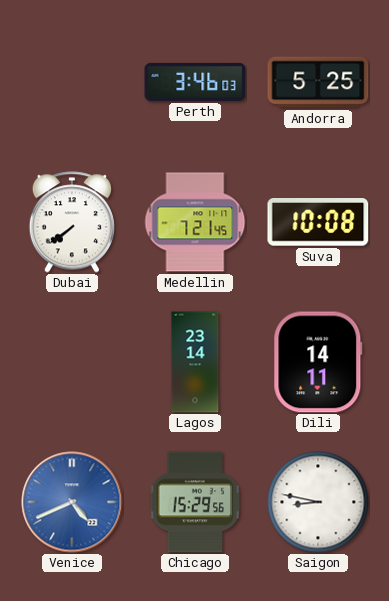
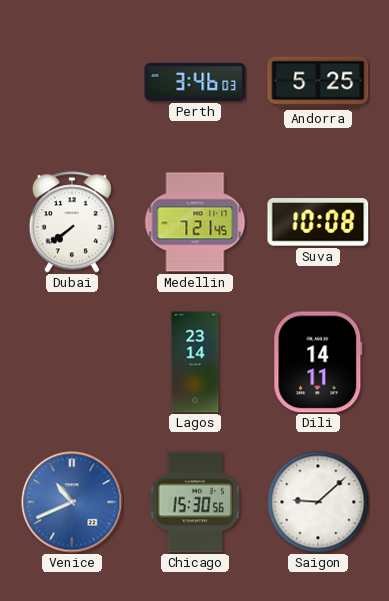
Venice: 4:41 -> 10:41
Chicago: 15:29 -> 15:30
Saigon: 8:47 -> 9:08
